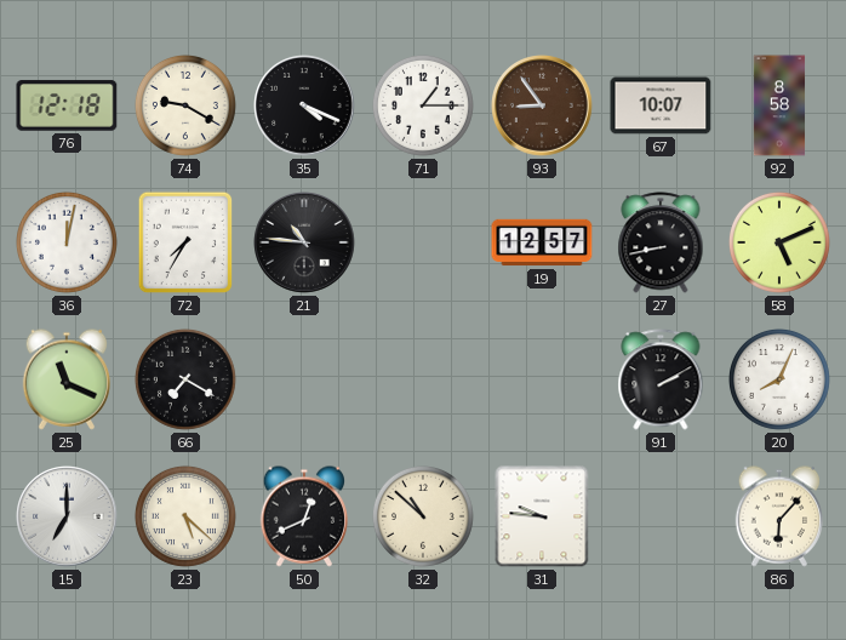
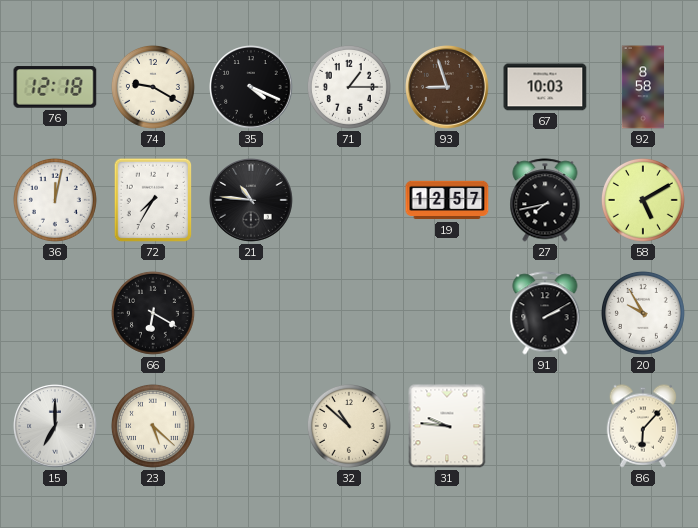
93: 8:54 -> 8:57
67: 10:07 -> 10:03
27: 8:43 -> 7:43
58: 5:11 -> 5:10
25: 11:19 -> none
66: 7:20 -> 6:20
20: 8:04 -> 9:55
50: 12:41 -> none
